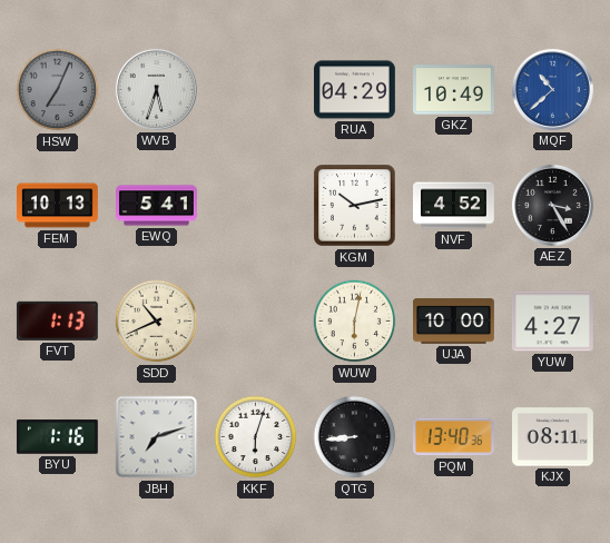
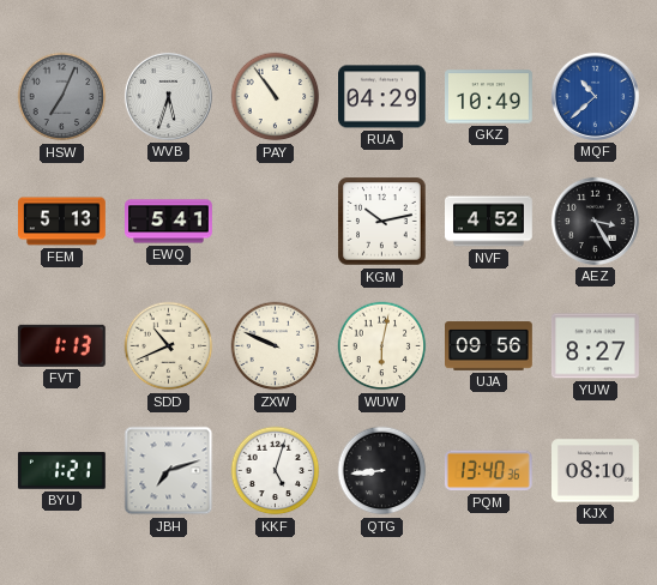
PAY: none -> 10:54
FEM: 10:13 -> 5:13
ZXW: none -> 9:49
UJA: 10:00 -> 09:56
YUW: 4:27 -> 8:27
BYU: 1:16 -> 1:21
KKF: 6:03 -> 5:03
KJX: 08:11 -> 08:10
